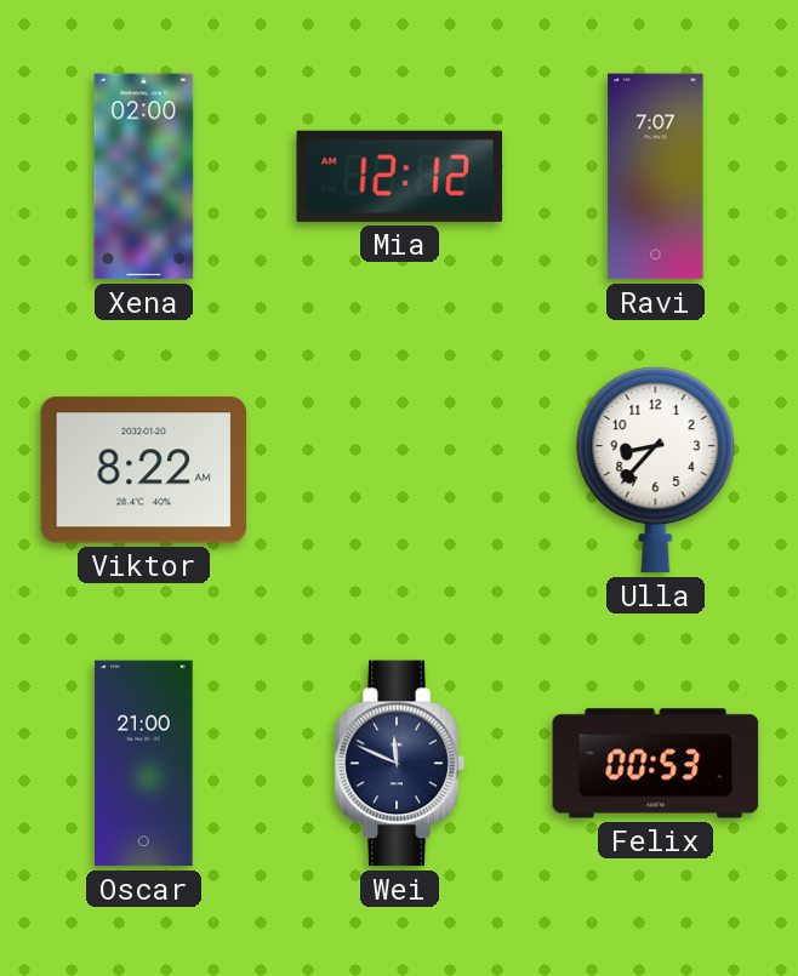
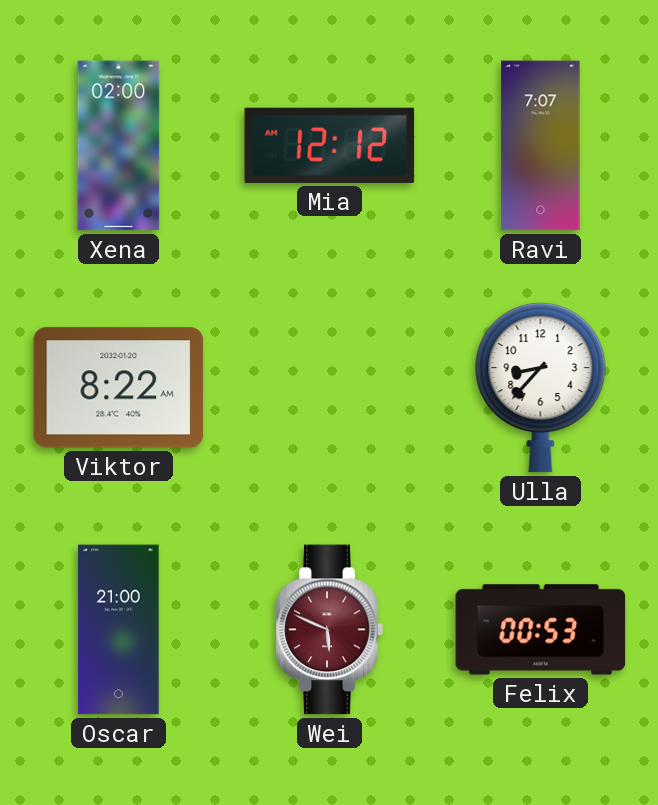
Wei: 11:49 -> 5:49
Wei dial: navy -> burgundy
